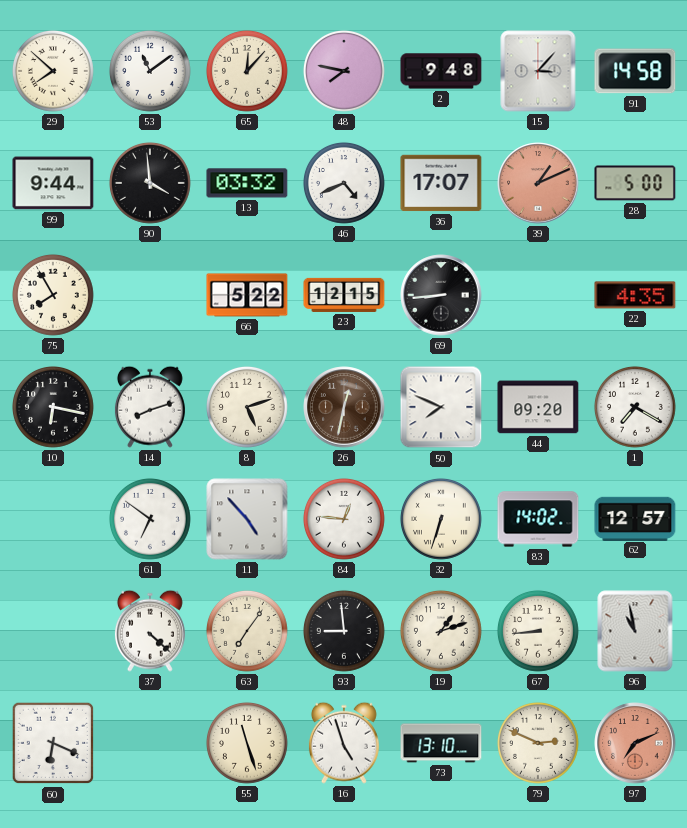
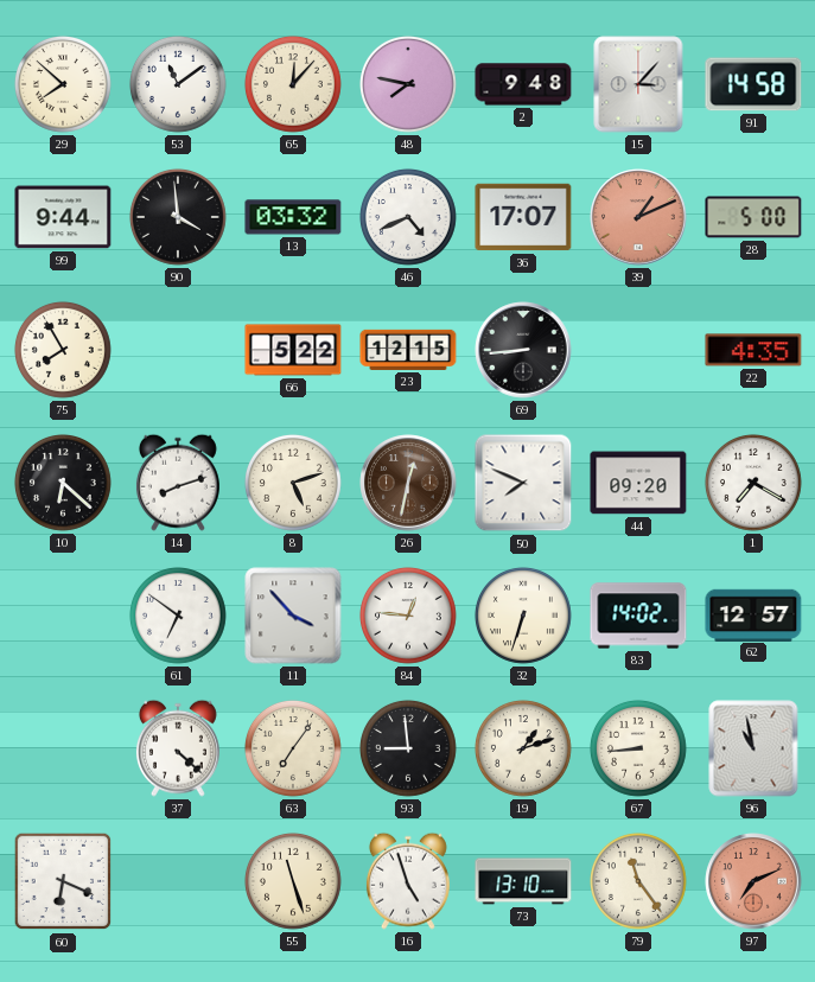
10: 6:17 -> 6:22
11: 4:53 -> 3:53
79: 2:49 -> 11:24
